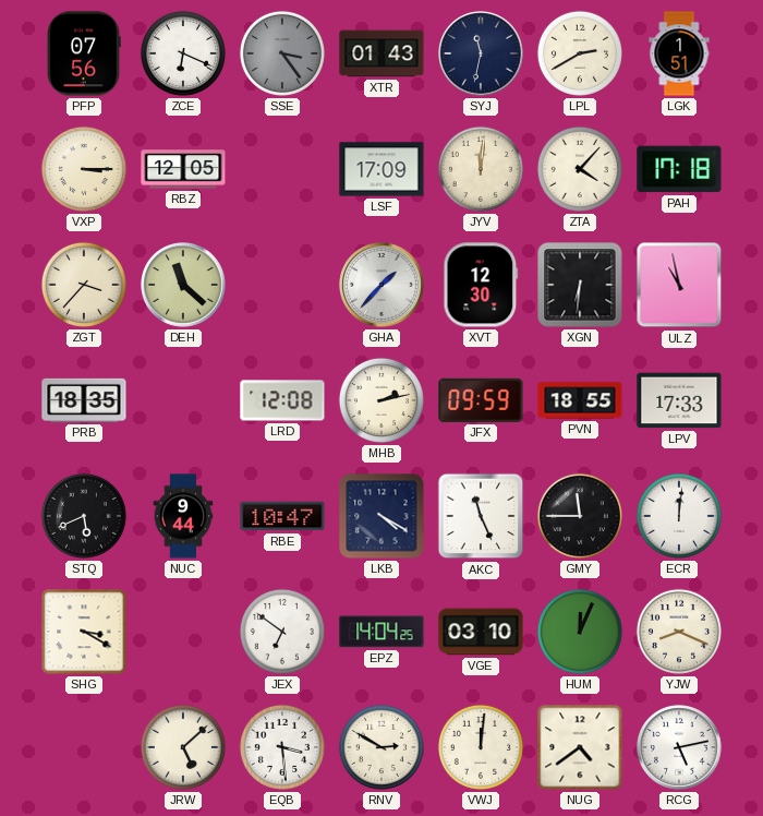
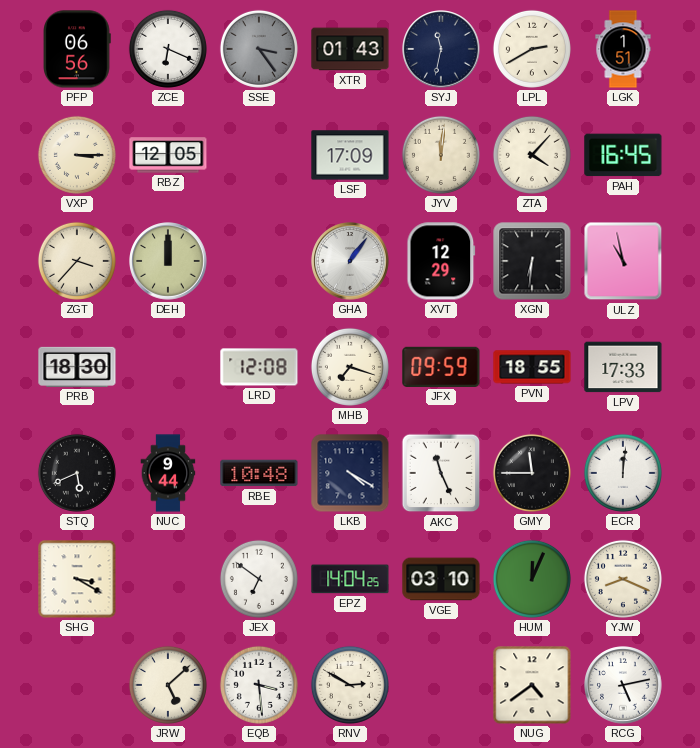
PFP: 07:56 -> 06:56
PAH: 17:18 -> 16:45
DEH: 11:22 -> 12:00
GHA: 1:37 -> 1:06
XVT: 12:30 -> 12:29
PRB: 18:35 -> 18:30
MHB: 2:13 -> 7:18
RBE: 10:47 -> 10:48
VWJ: 12:01 -> none
